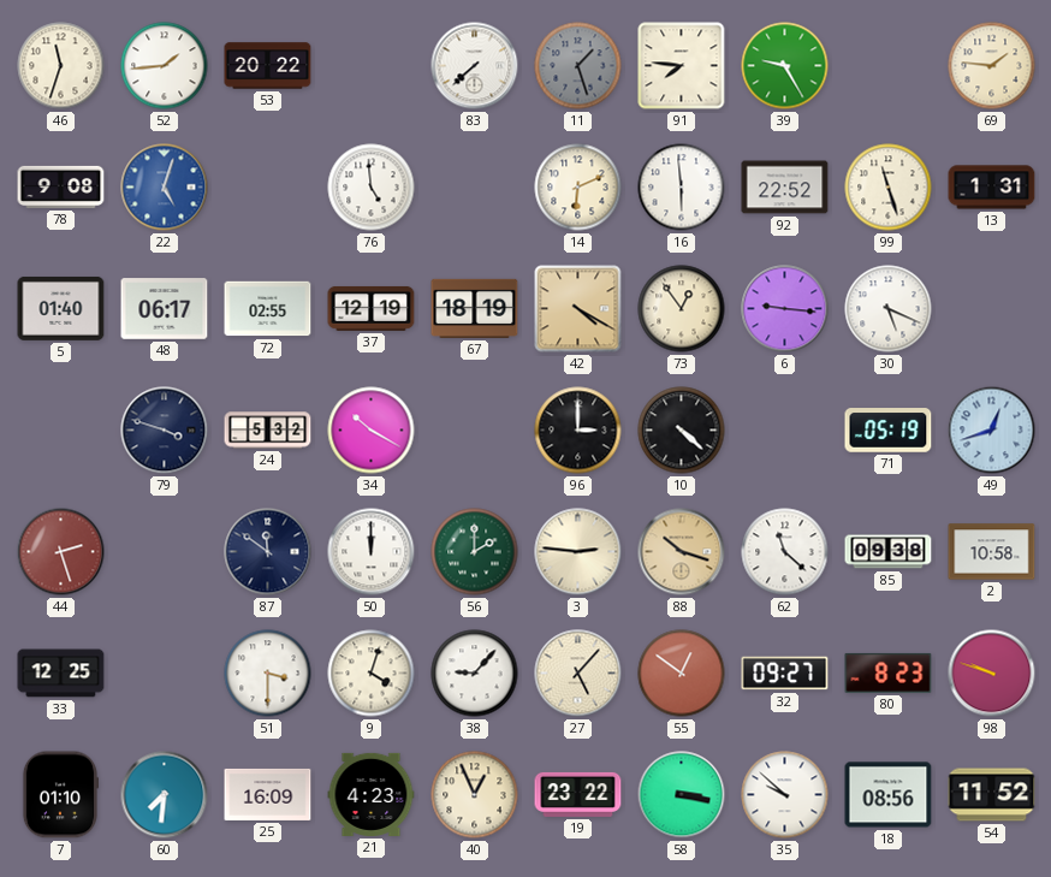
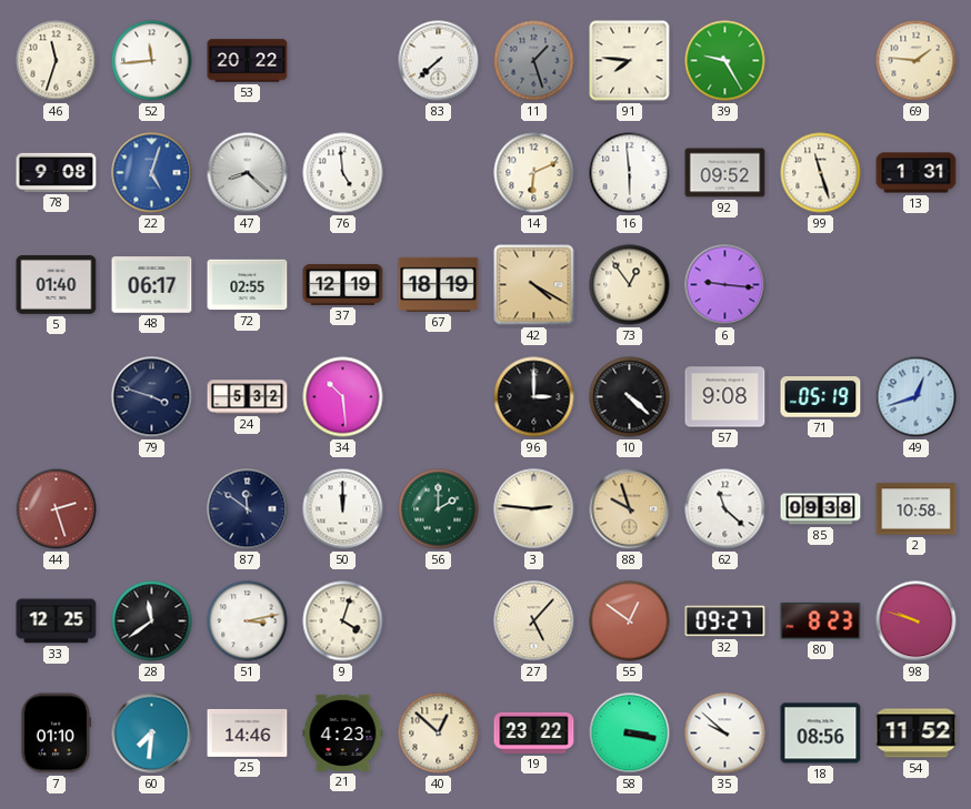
52: 1:44 -> 11:44
47: none -> 8:22
92: 22:52 -> 09:52
30: 5:19 -> none
34: 10:20 -> 10:29
57: none -> 9:08
88: 10:18 -> 9:57
28: none -> 11:39
51: 3:30 -> 3:13
38: 9:07 -> none
25: 16:09 -> 14:46
40: 12:56 -> 12:52
